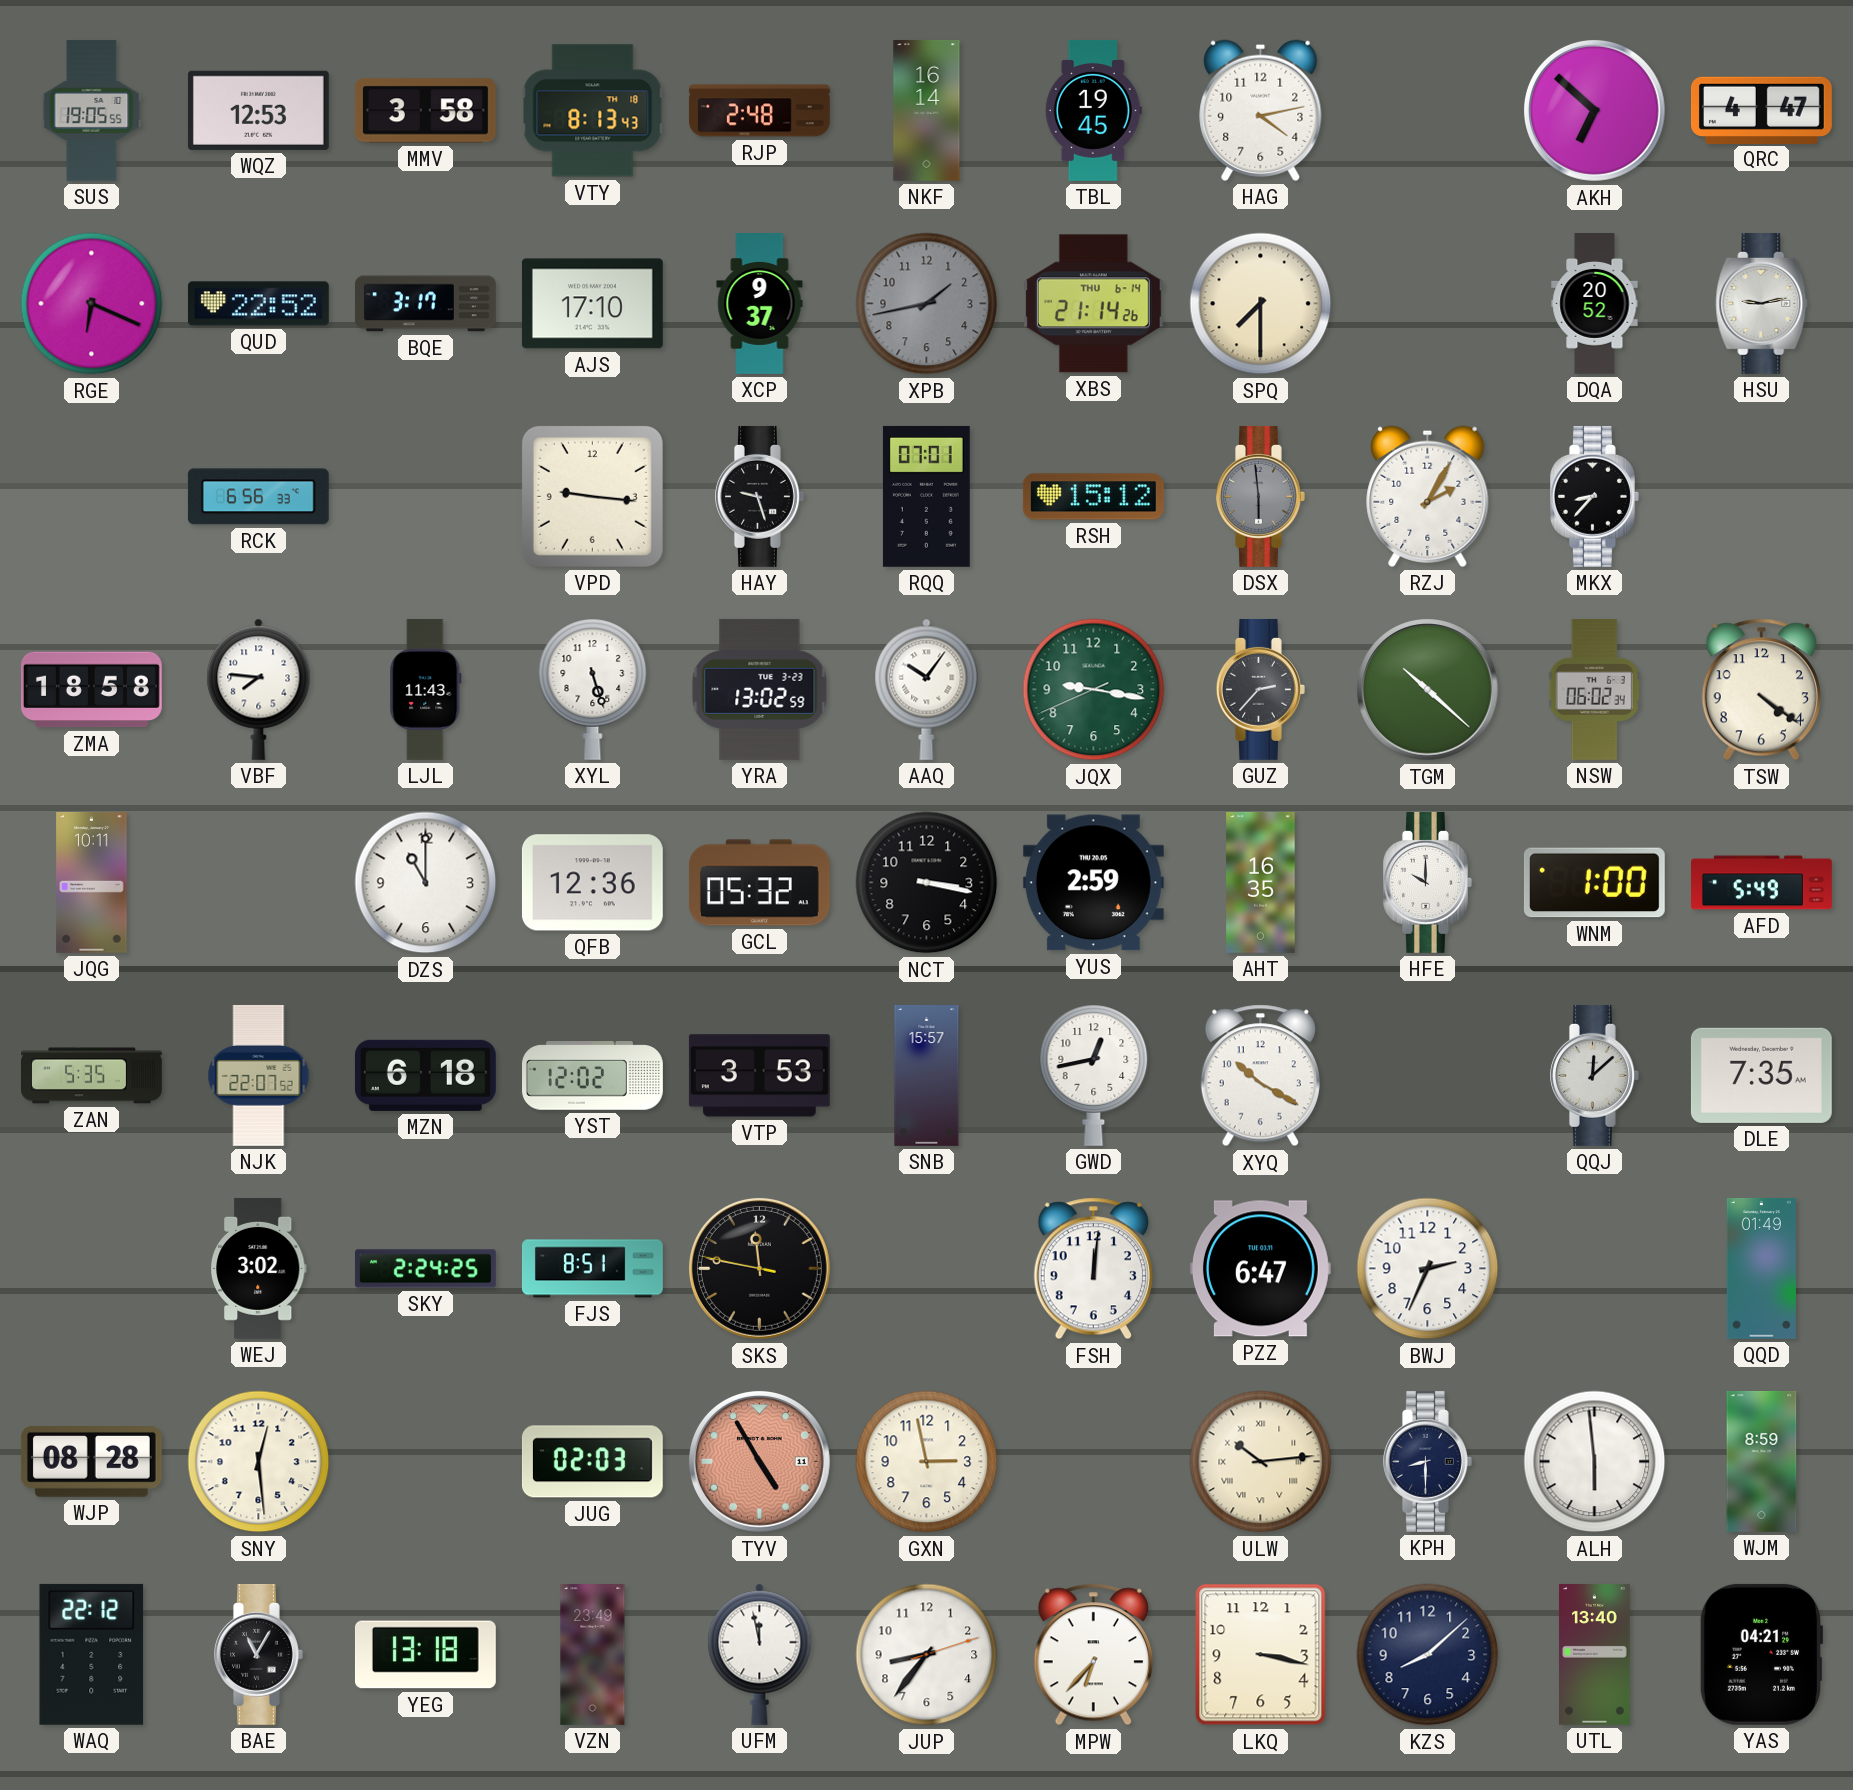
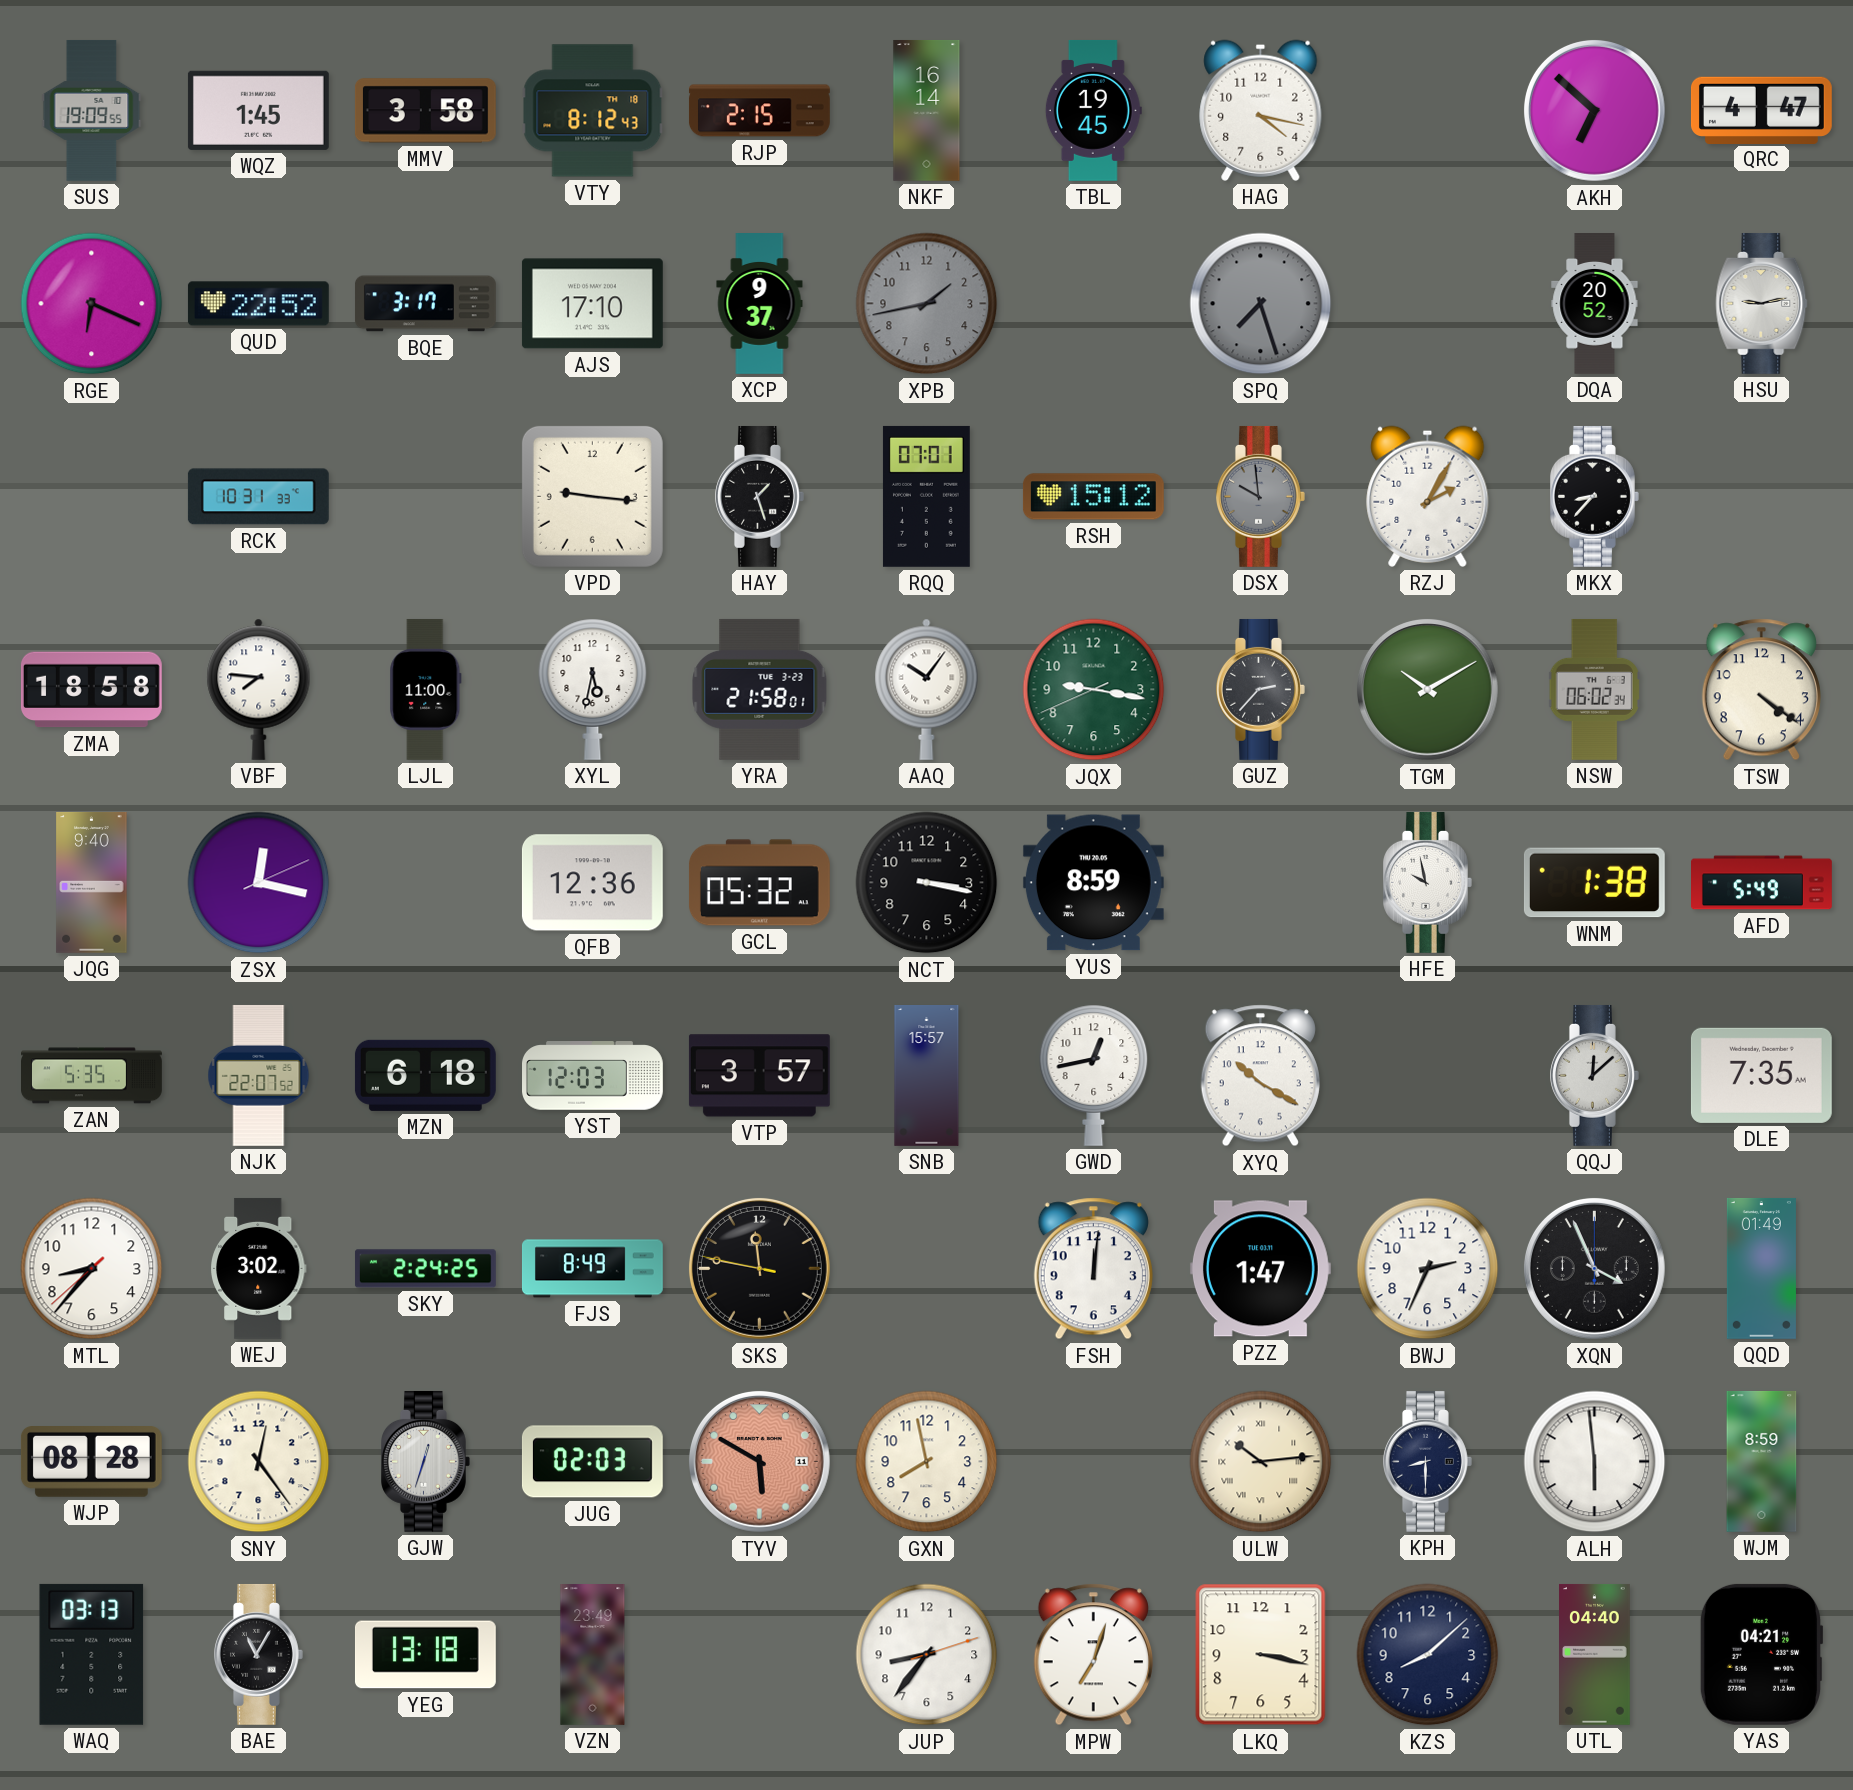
SUS: 19:05 -> 19:09
WQZ: 12:53 -> 1:45
VTY: 8:13 -> 8:12
RJP: 2:48 -> 2:15
HAG: 4:13 -> 4:17
XBS: 21:14 -> none
SPQ: 7:30 -> 7:27
SPQ dial: cream -> grey
RCK: 6:56 -> 10:31
HAY: 9:27 -> 1:27
DSX: 5:59 -> 9:59
LJL: 11:43 -> 11:00
XYL: 5:27 -> 5:32
YRA: 13:02 -> 21:58
TGM: 10:22 -> 10:10
JQG: 10:11 -> 9:40
ZSX: none -> 12:17
DZS: 11:00 -> none
YUS: 2:59 -> 8:59
AHT: 16:35 -> none
HFE: 10:00 -> 9:58
WNM: 1:00 -> 1:38
YST: 12:02 -> 12:03
VTP: 3:53 -> 3:57
MTL: none -> 8:36
FJS: 8:51 -> 8:49
PZZ: 6:47 -> 1:47
XQN: none -> 3:56
SNY: 12:29 -> 12:24
GJW: none -> 12:33
TYV: 4:55 -> 5:50
GXN: 2:58 -> 7:58
WAQ: 22:12 -> 03:13
UFM: 11:58 -> none
MPW: 6:37 -> 7:03
UTL: 13:40 -> 04:40
